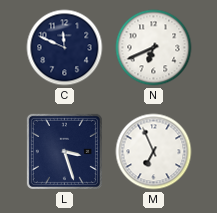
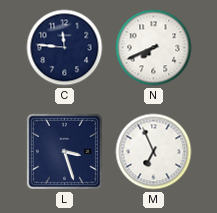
C: 11:49 -> 11:46
N: 6:41 -> 7:41
